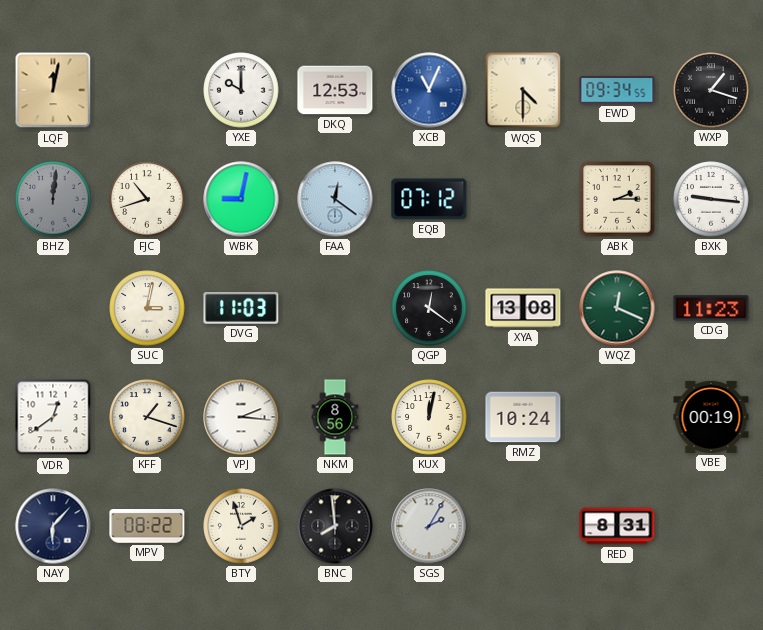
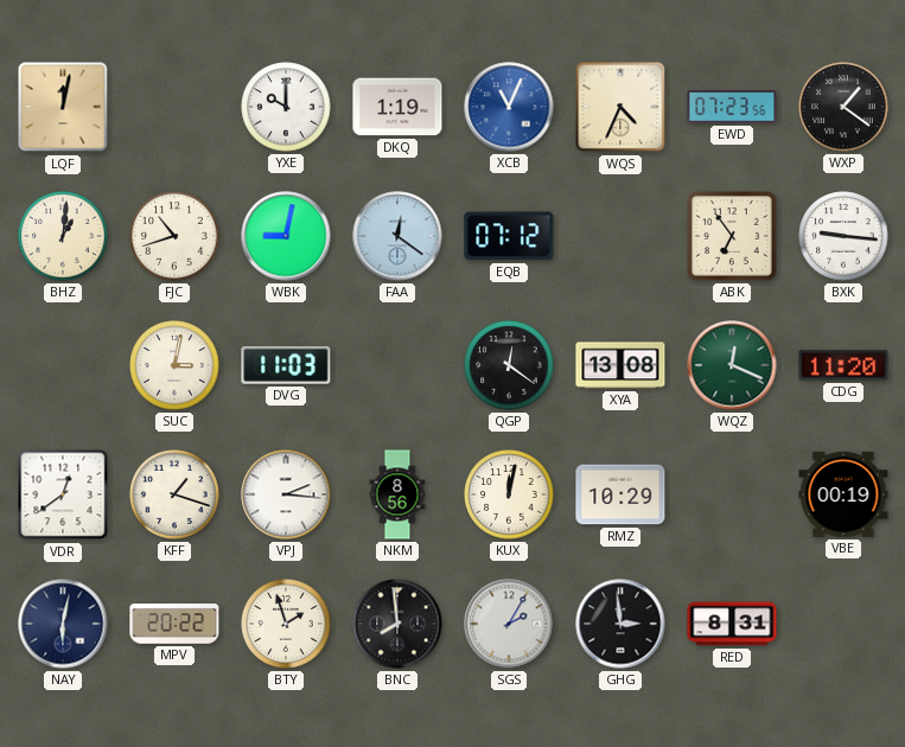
DKQ: 12:53 -> 1:19
WQS: 4:30 -> 4:34
EWD: 09:34 -> 07:23
WXP: 1:18 -> 1:21
BHZ: 12:01 -> 1:01
BHZ dial: grey -> cream
ABK: 2:15 -> 6:54
CDG: 11:23 -> 11:20
RMZ: 10:24 -> 10:29
NAY: 6:07 -> 6:02
MPV: 08:22 -> 20:22
GHG: none -> 2:59
